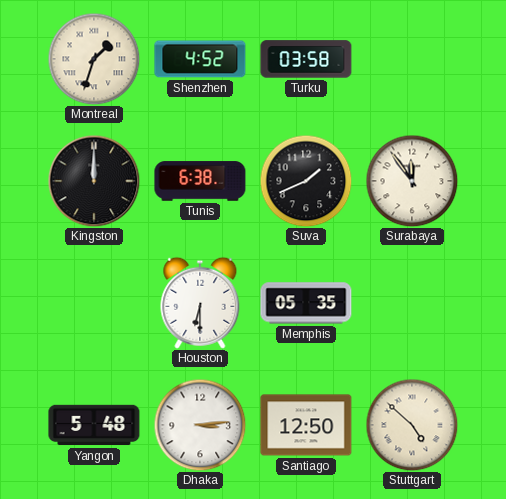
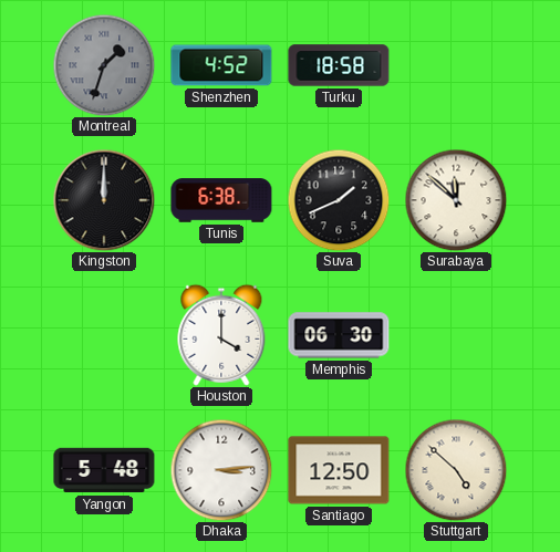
Montreal dial: cream -> grey
Turku: 03:58 -> 18:58
Surabaya: 11:54 -> 11:52
Houston: 6:30 -> 4:00
Memphis: 05:35 -> 06:30
